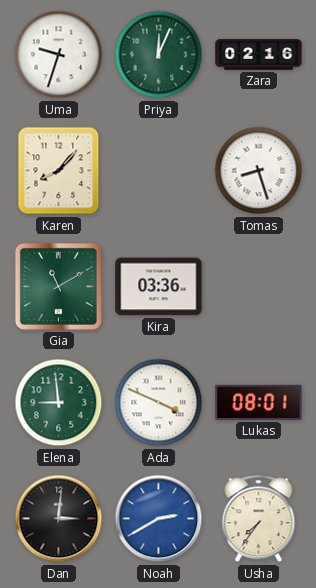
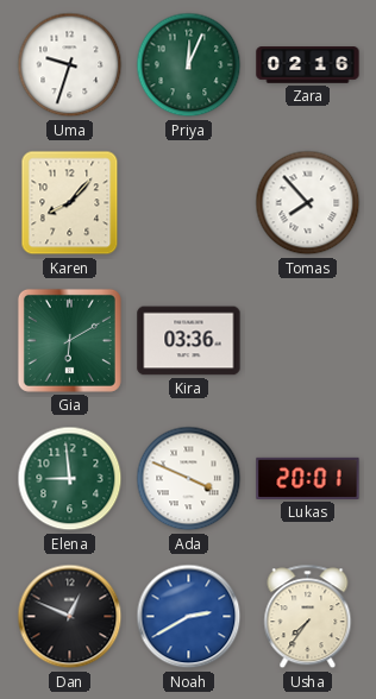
Tomas: 8:27 -> 7:53
Gia: 11:10 -> 6:10
Lukas: 08:01 -> 20:01
Dan: 3:01 -> 12:49
